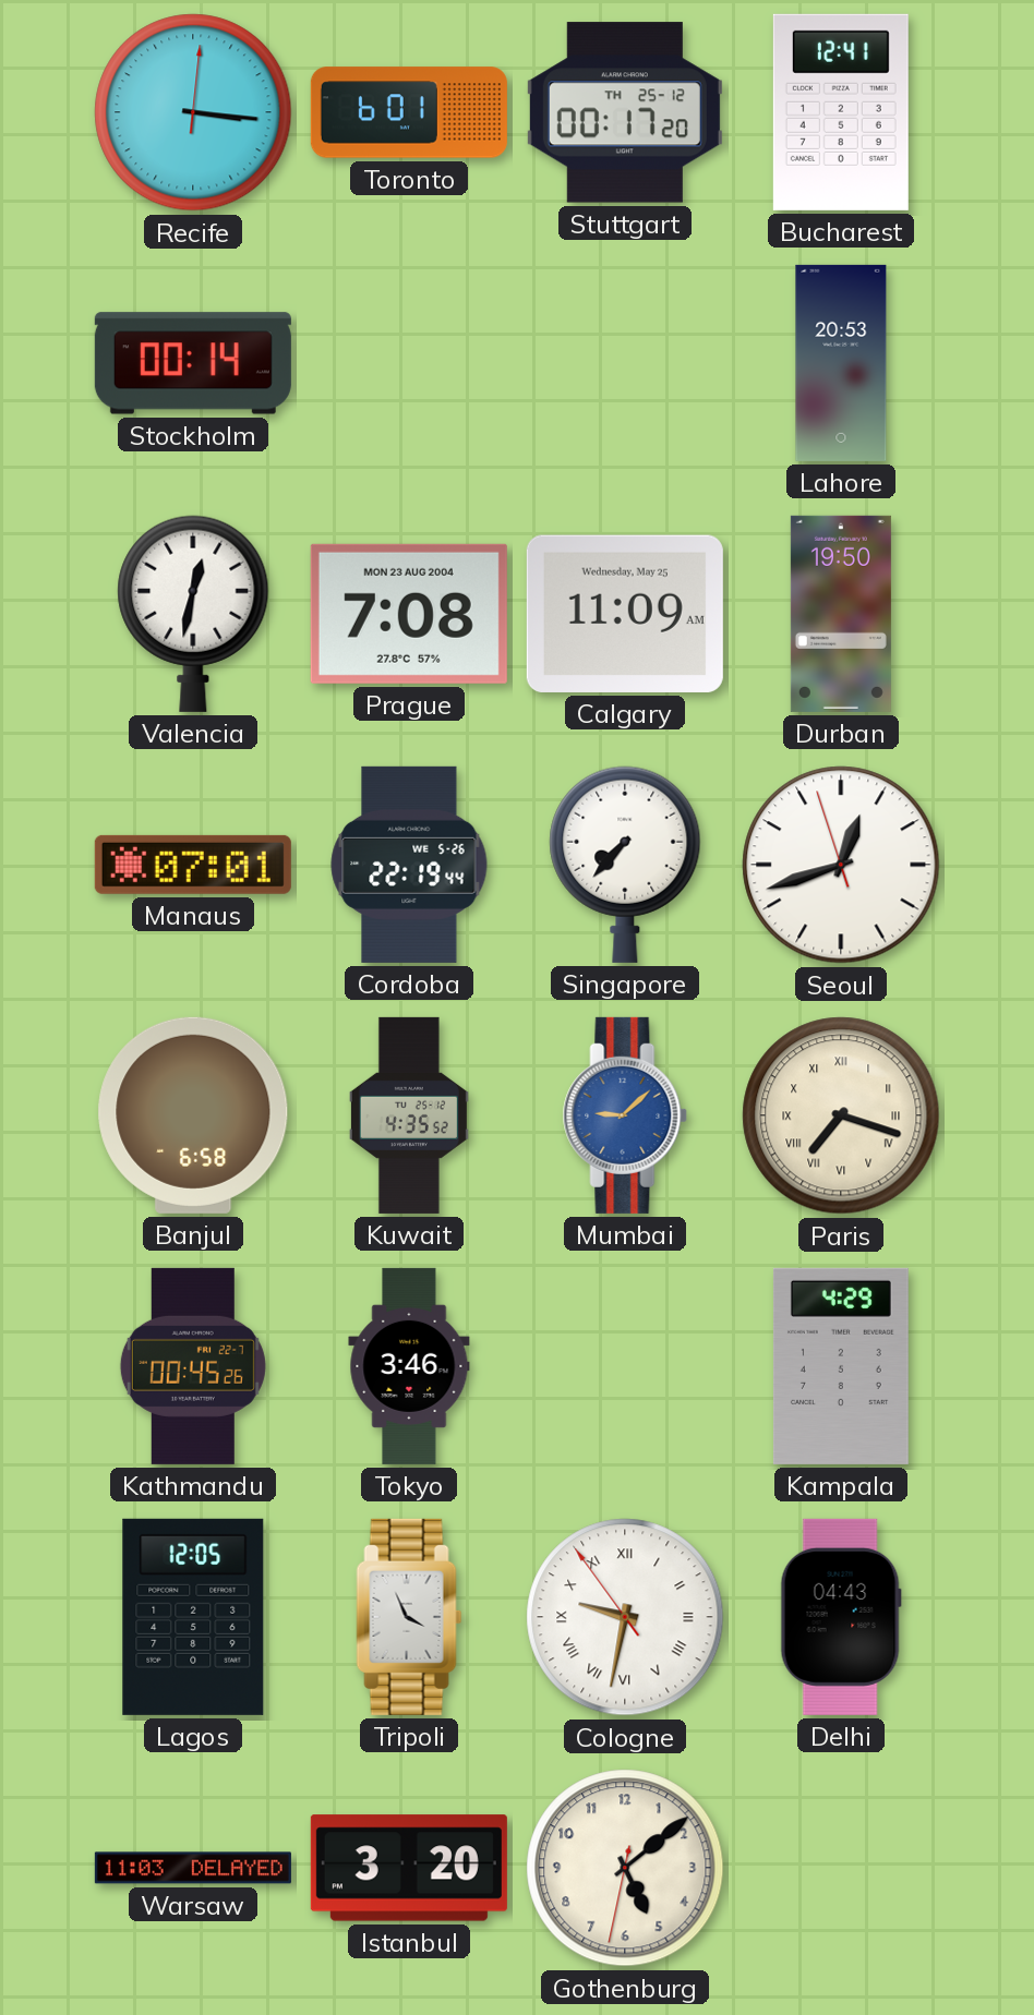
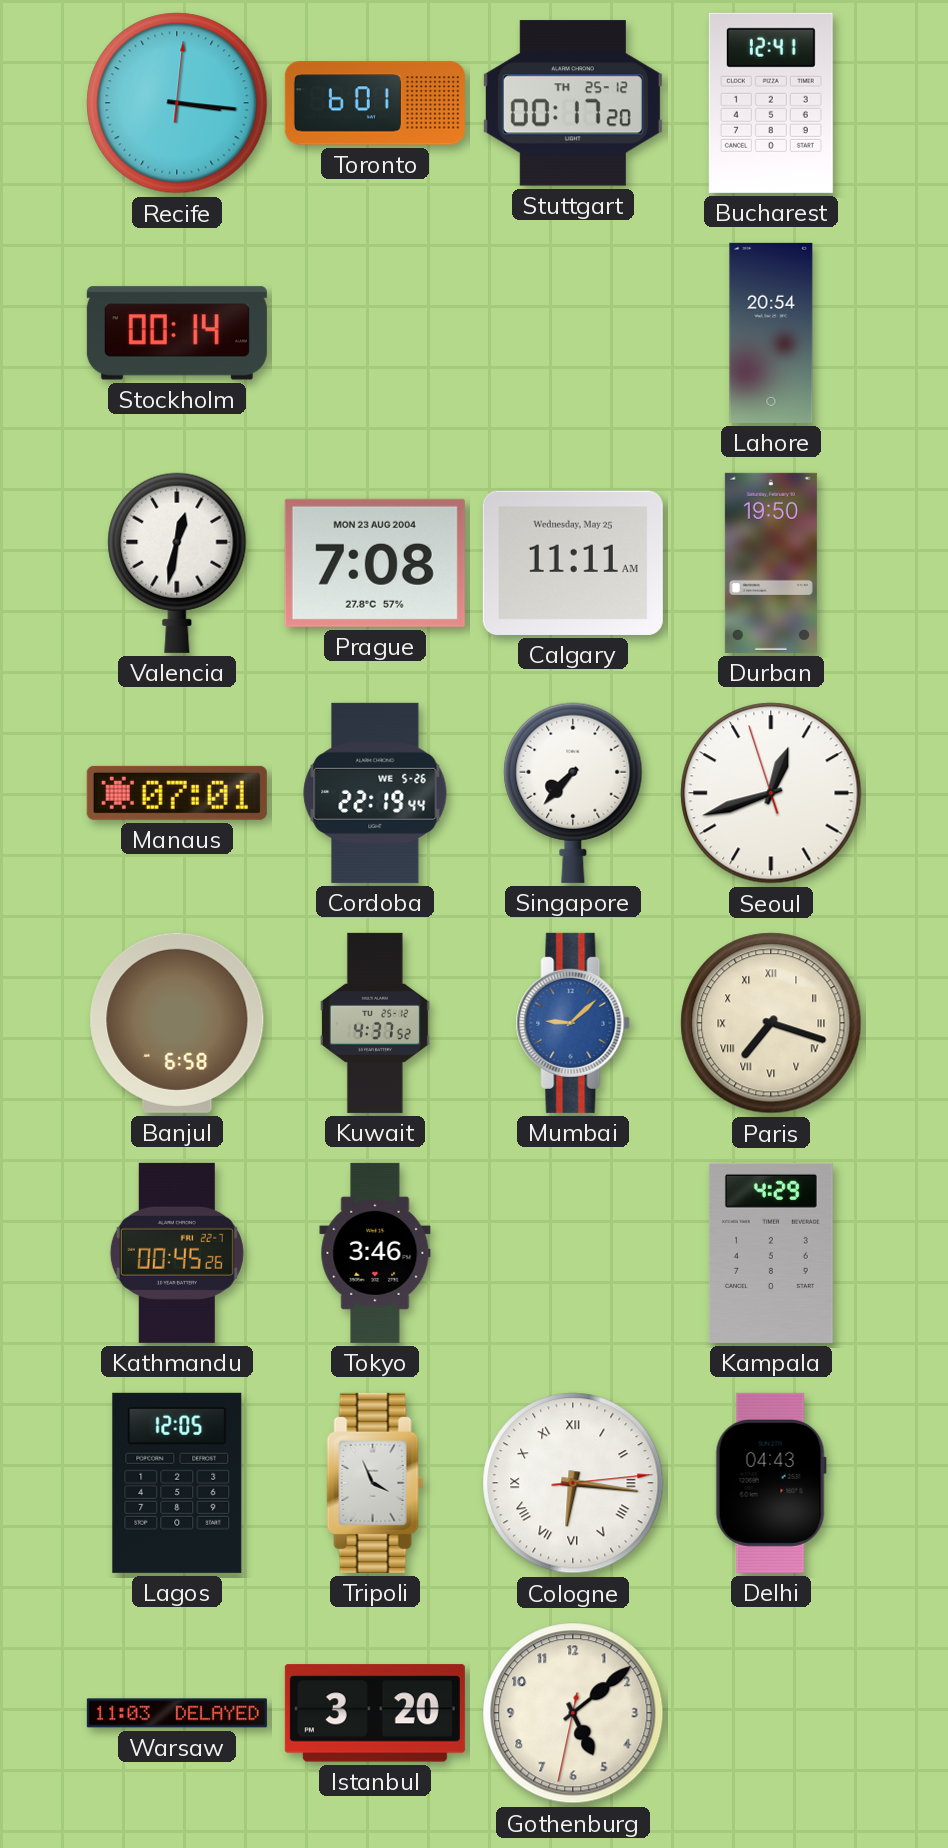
Lahore: 20:53 -> 20:54
Calgary: 11:09 -> 11:11
Kuwait: 4:35 -> 4:37
Cologne: 9:31 -> 6:16
